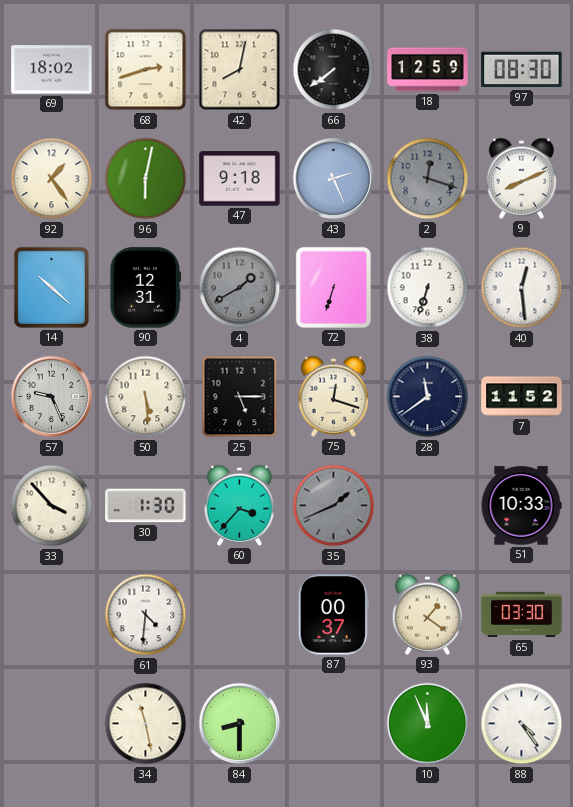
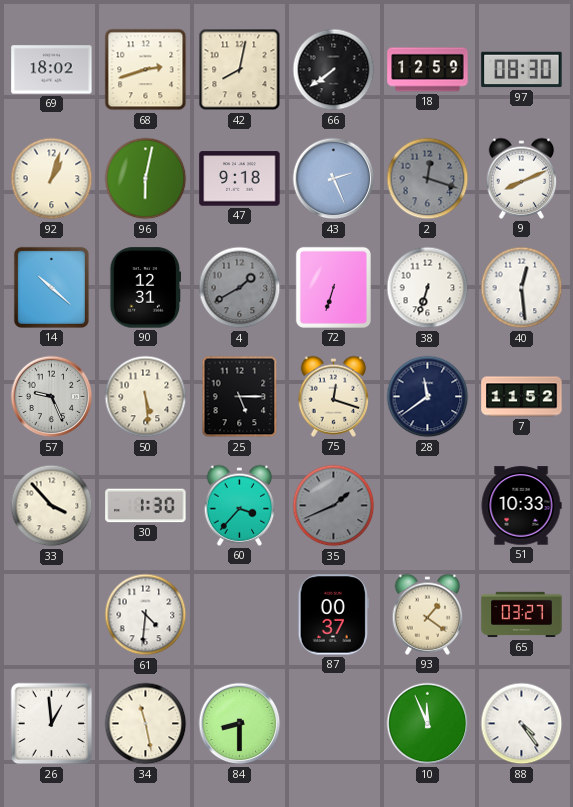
92: 1:24 -> 1:03
65: 03:30 -> 03:27
26: none -> 12:59
